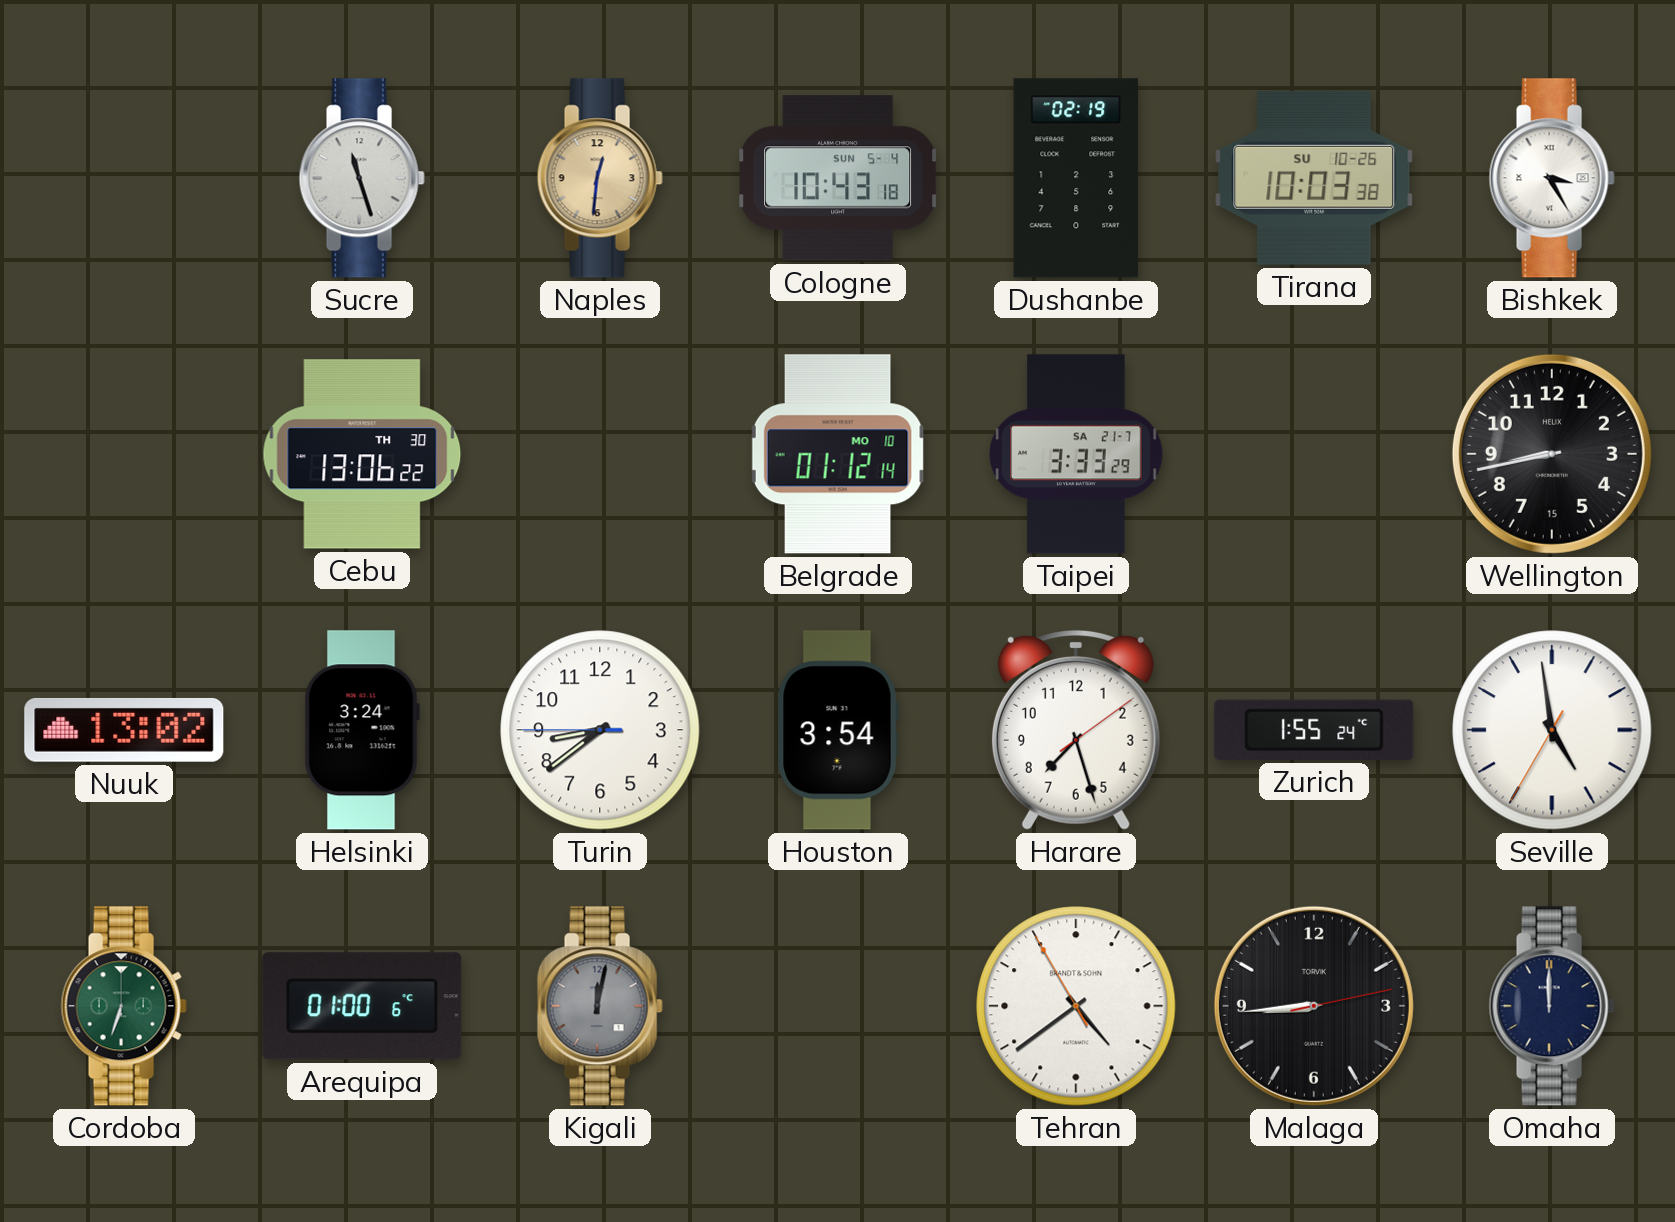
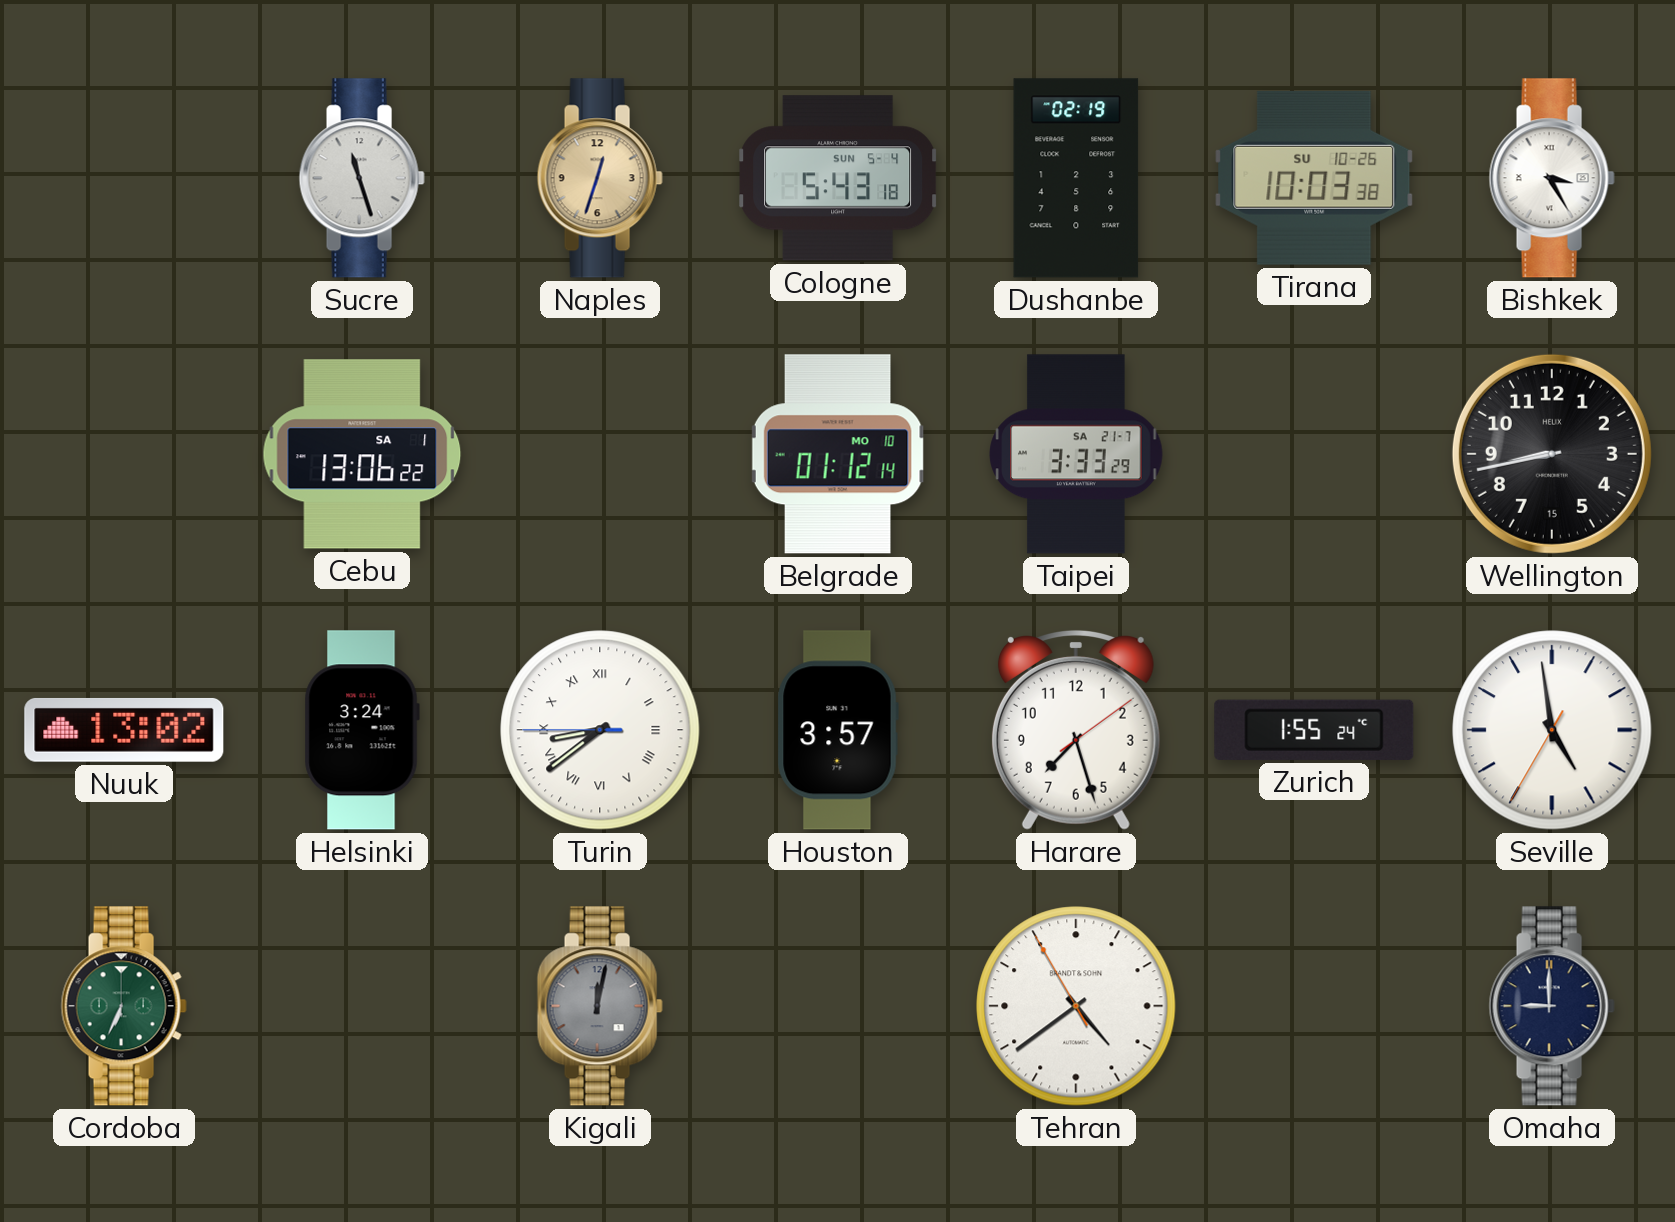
Naples: 12:31 -> 12:33
Cologne: 10:43 -> 5:43
Cebu date: TH 30 -> SA 1
Turin numerals: Arabic -> Roman
Houston: 3:54 -> 3:57
Cordoba: 6:33 -> 6:34
Arequipa: 01:00 -> none
Malaga: 8:44 -> none
Omaha: 12:00 -> 9:00
